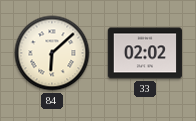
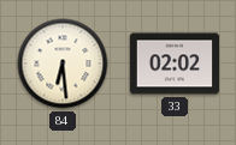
84: 6:08 -> 6:29
